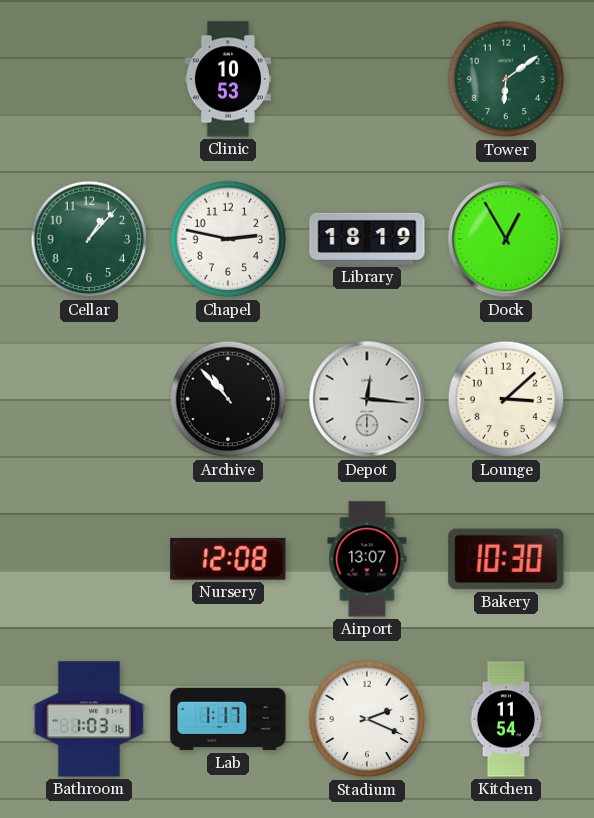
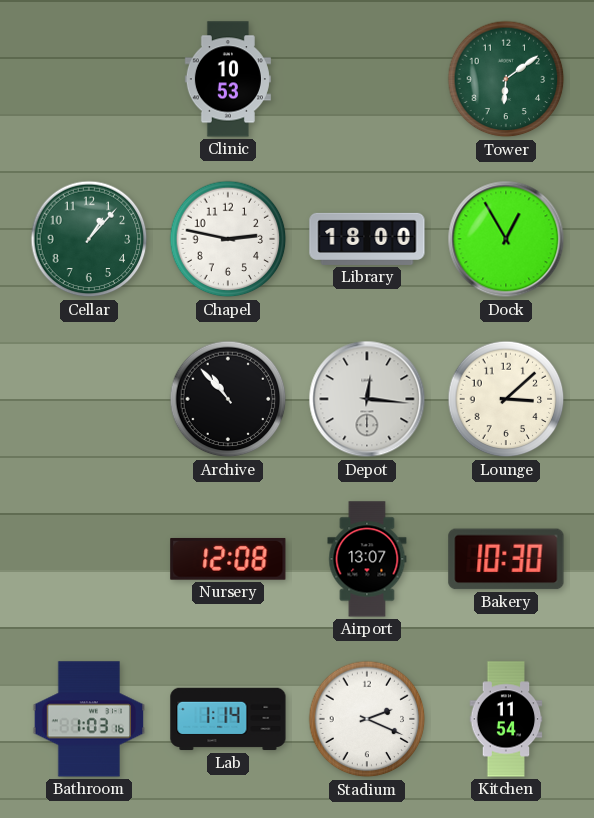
Library: 18:19 -> 18:00
Lab: 1:17 -> 1:14
